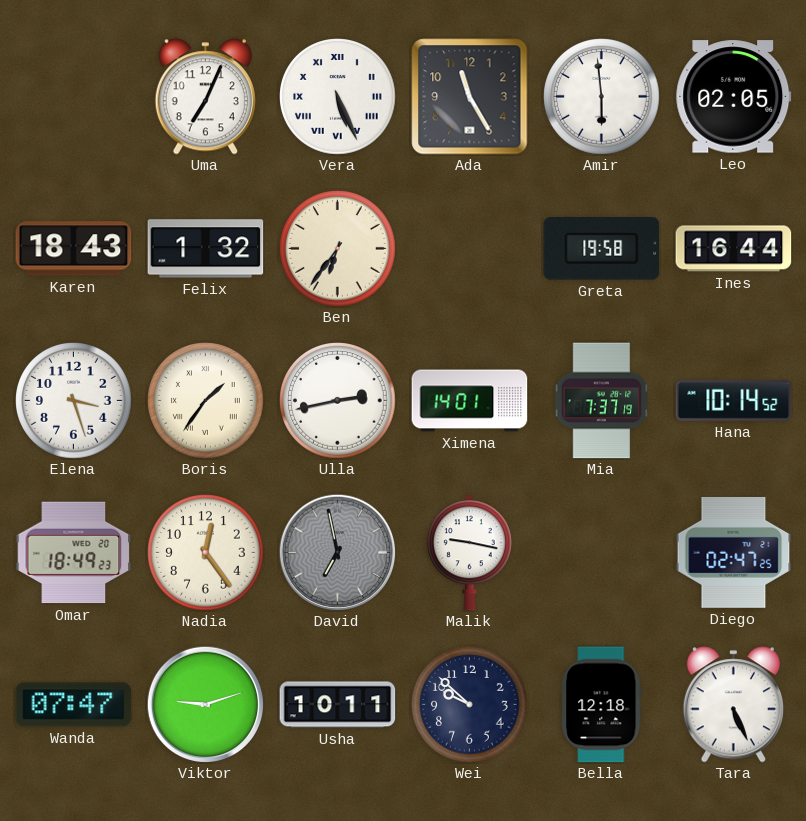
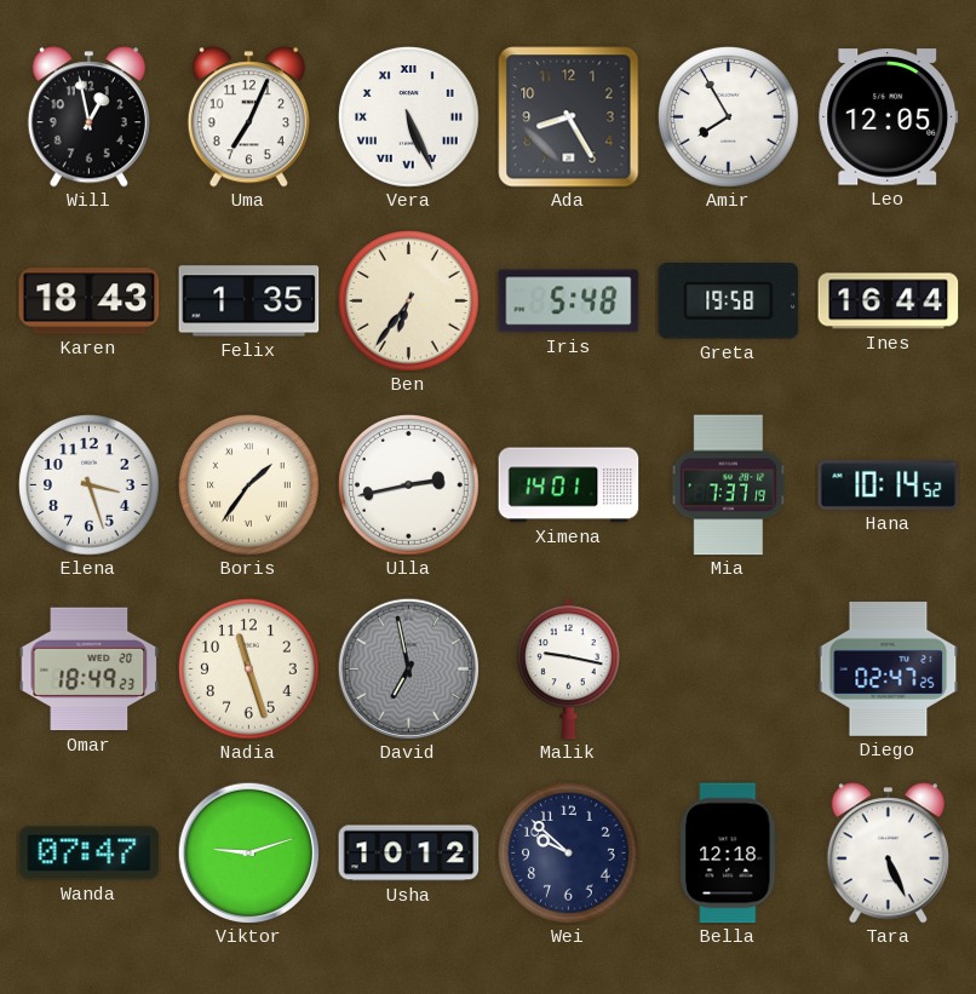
Will: none -> 12:58
Ada: 11:25 -> 8:25
Amir: 5:59 -> 7:55
Leo: 02:05 -> 12:05
Felix: 1:32 -> 1:35
Iris: none -> 5:48
Nadia: 12:24 -> 11:27
Usha: 10:11 -> 10:12
